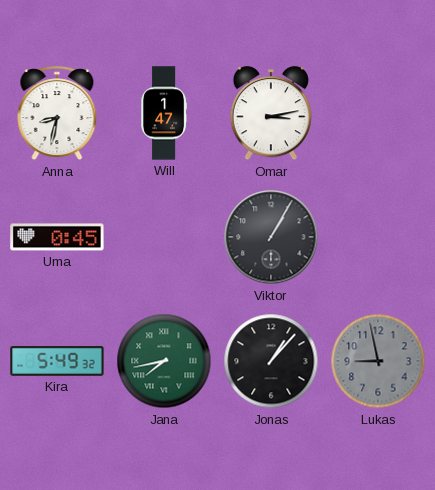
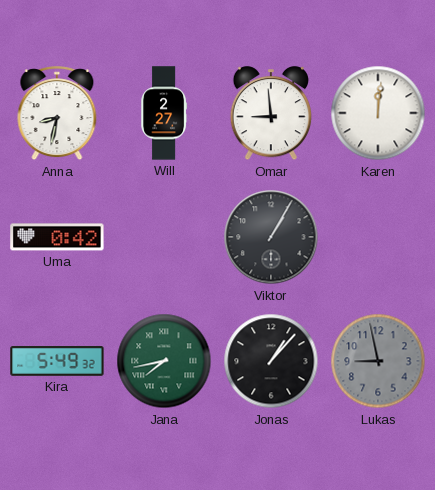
Will: 1:47 -> 2:27
Omar: 3:13 -> 8:59
Karen: none -> 12:01
Uma: 0:45 -> 0:42
